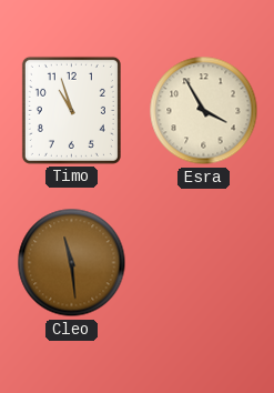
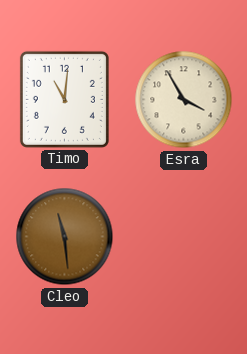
Timo: 10:57 -> 11:01
